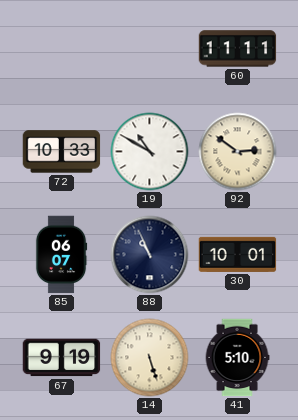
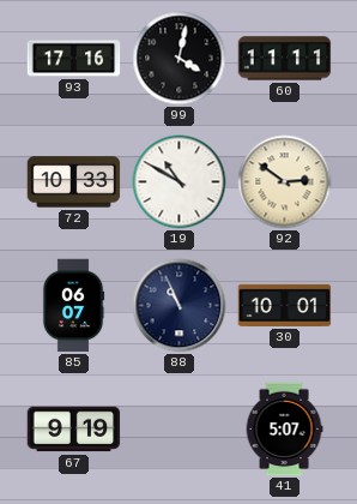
93: none -> 17:16
99: none -> 4:02
14: 5:27 -> none
41: 5:10 -> 5:07
